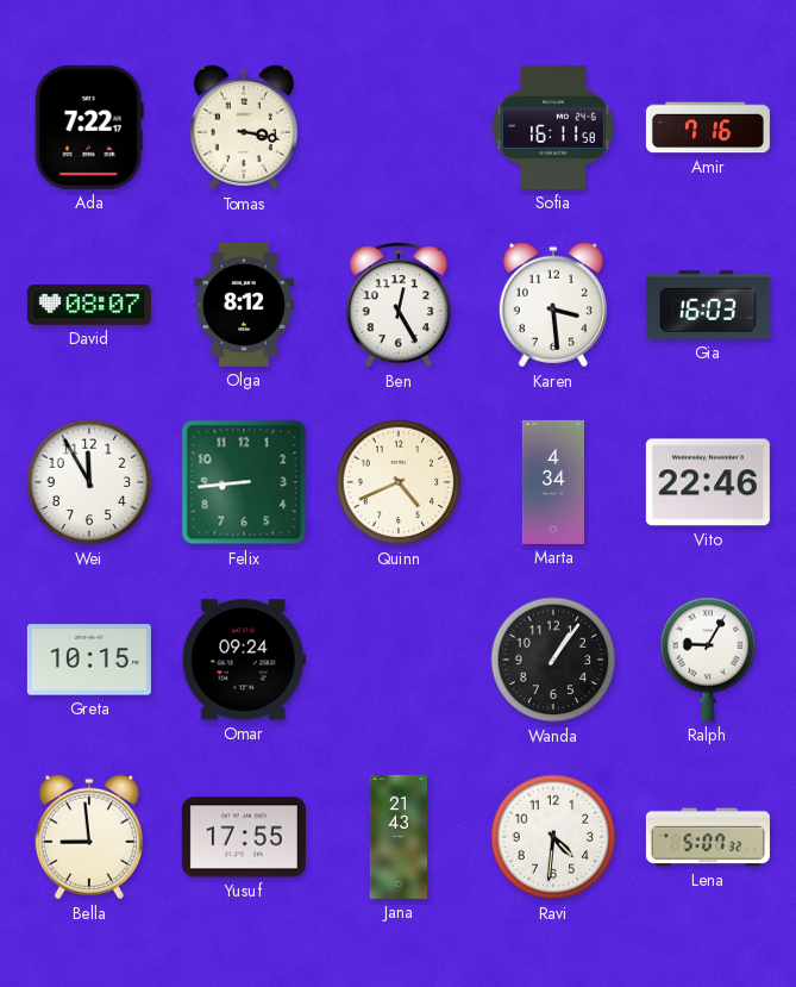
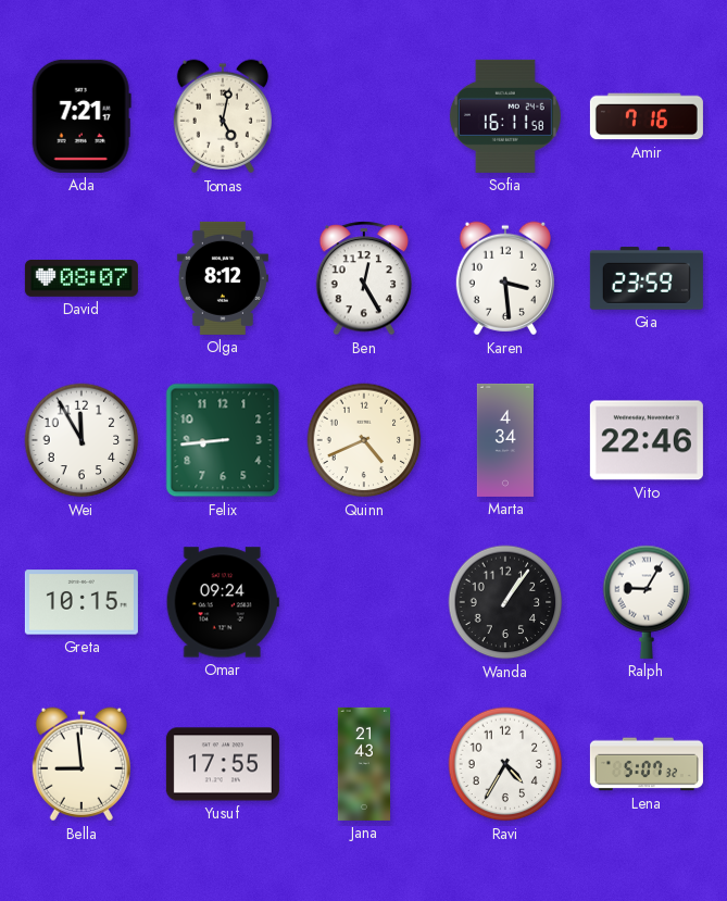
Ada: 7:22 -> 7:21
Tomas: 3:17 -> 5:02
Gia: 16:03 -> 23:59
Ravi: 4:31 -> 4:35
